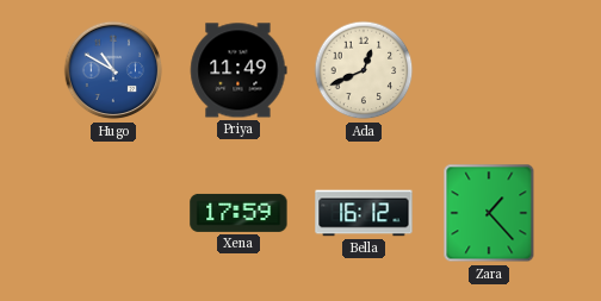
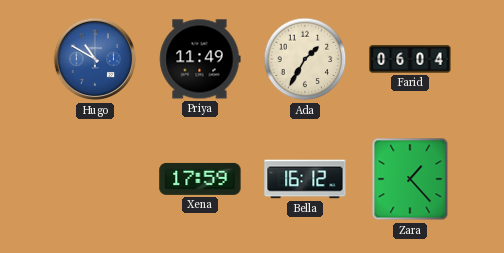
Ada: 12:41 -> 1:35
Farid: none -> 06:04
